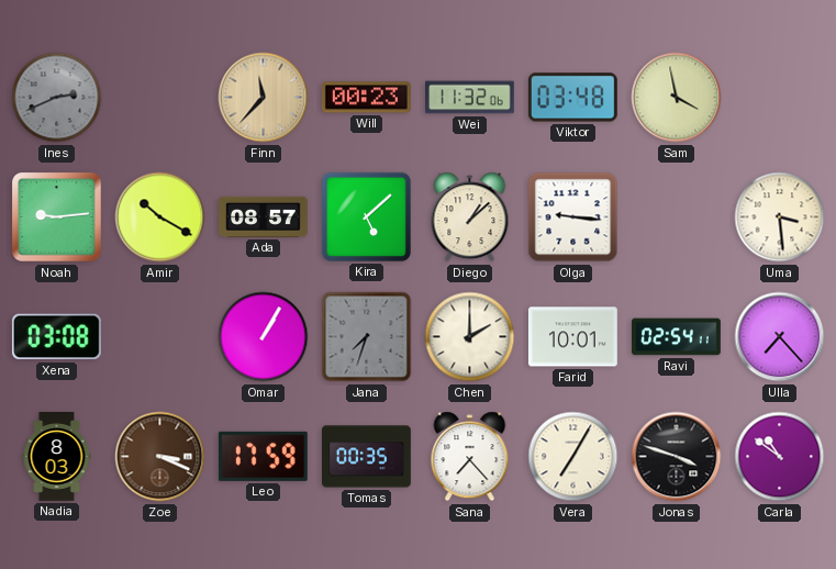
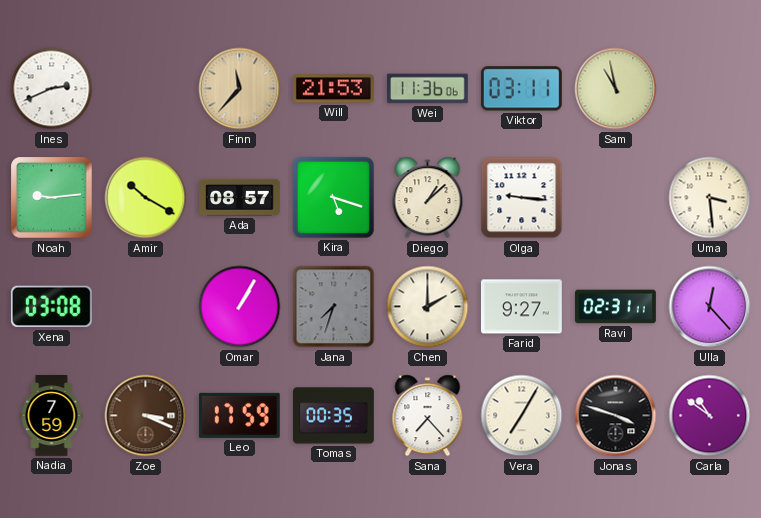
Ines dial: grey -> white
Will: 00:23 -> 21:53
Wei: 11:32 -> 11:36
Viktor: 03:48 -> 03:11
Sam: 3:58 -> 10:58
Kira: 5:08 -> 5:18
Farid: 10:01 -> 9:27
Ravi: 02:54 -> 02:31
Ulla: 7:23 -> 12:23
Nadia: 8:03 -> 7:59
